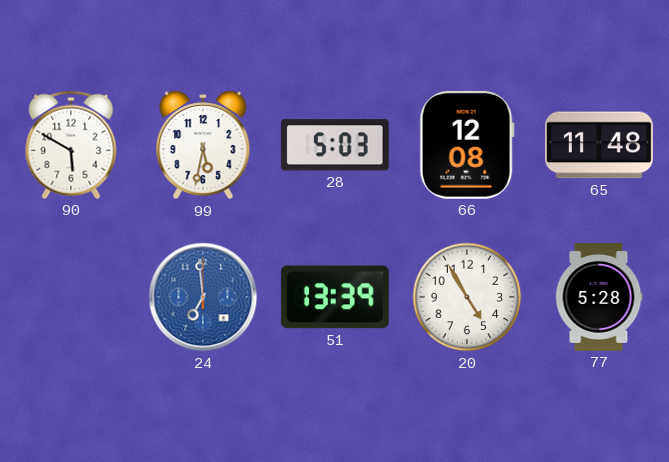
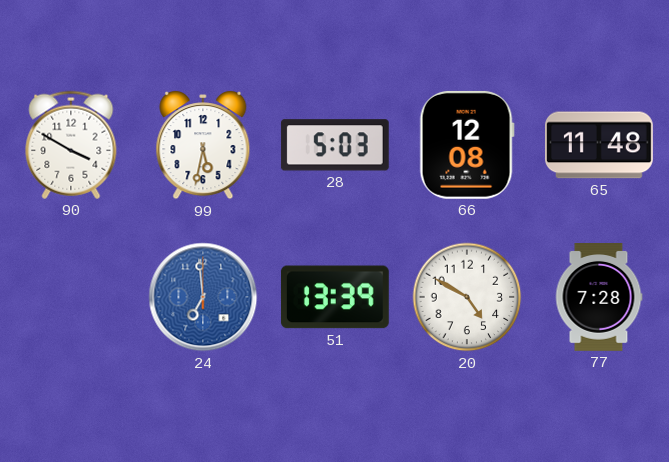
90: 5:50 -> 3:50
20: 4:55 -> 4:50
77: 5:28 -> 7:28
